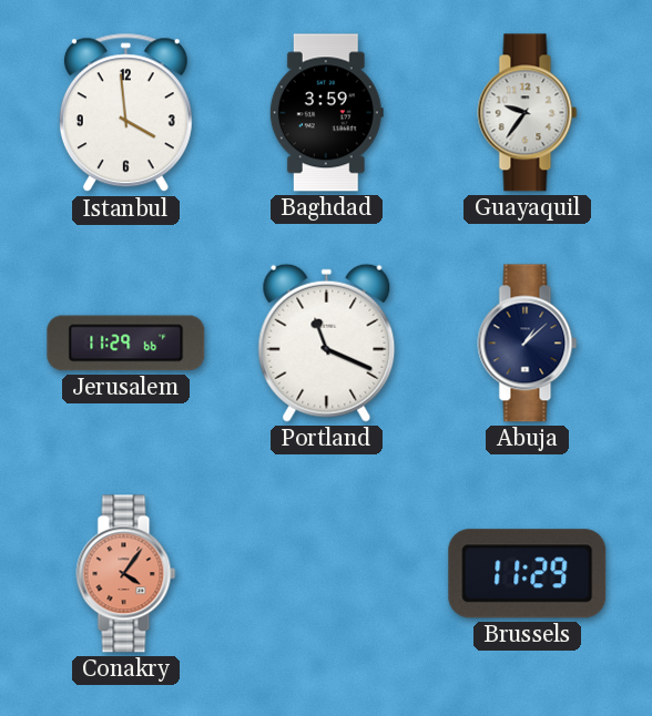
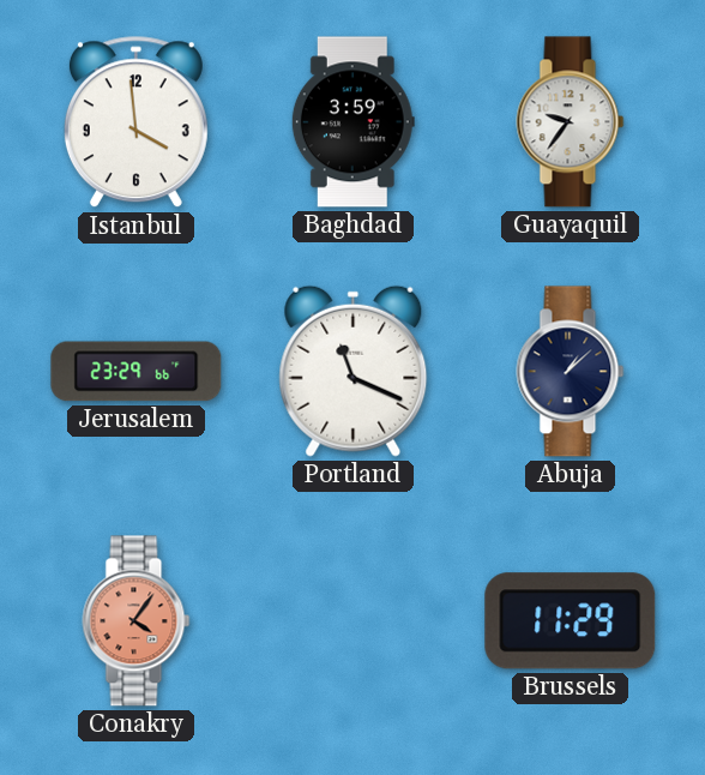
Jerusalem: 11:29 -> 23:29
